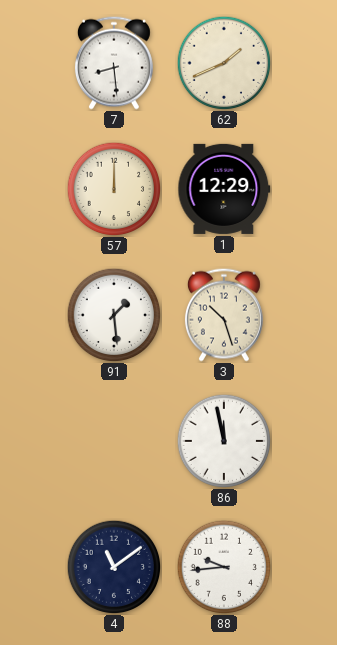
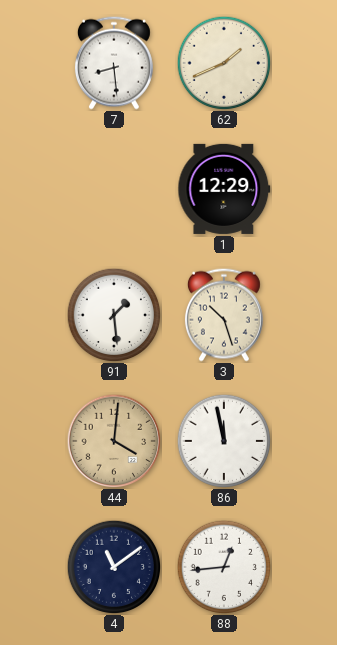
57: 12:00 -> none
44: none -> 4:01
88: 9:44 -> 12:44
